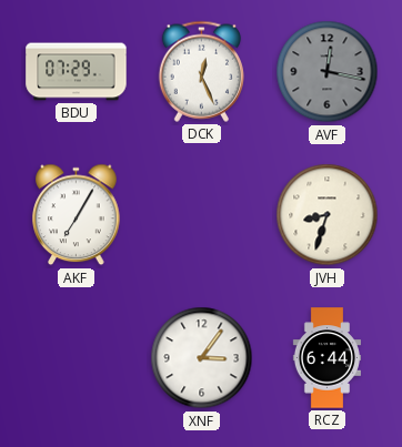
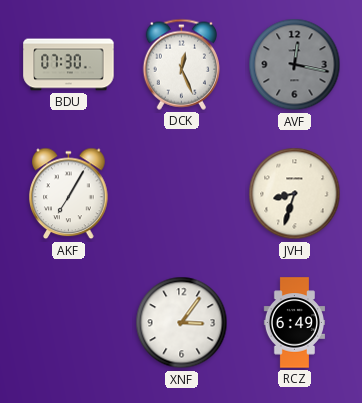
BDU: 07:29 -> 07:30
RCZ: 6:44 -> 6:49
